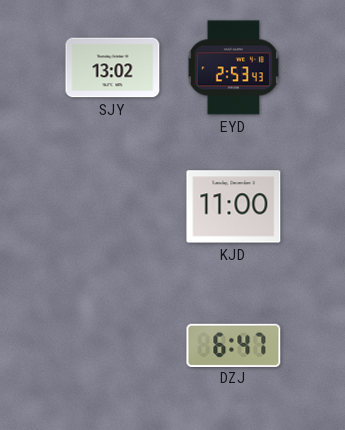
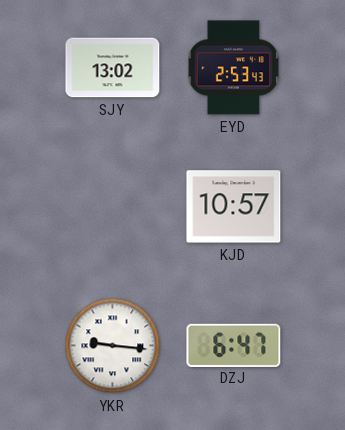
KJD: 11:00 -> 10:57
YKR: none -> 9:16
